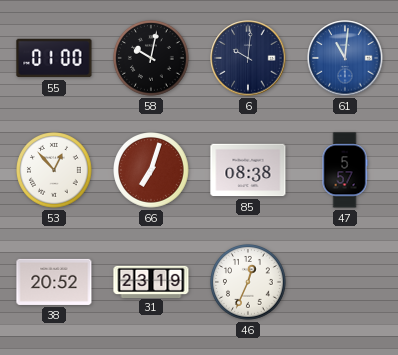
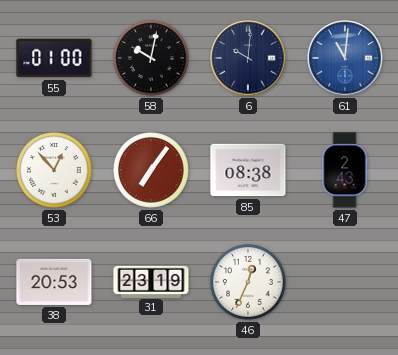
66: 7:03 -> 7:06
47: 5:57 -> 2:43
38: 20:52 -> 20:53
